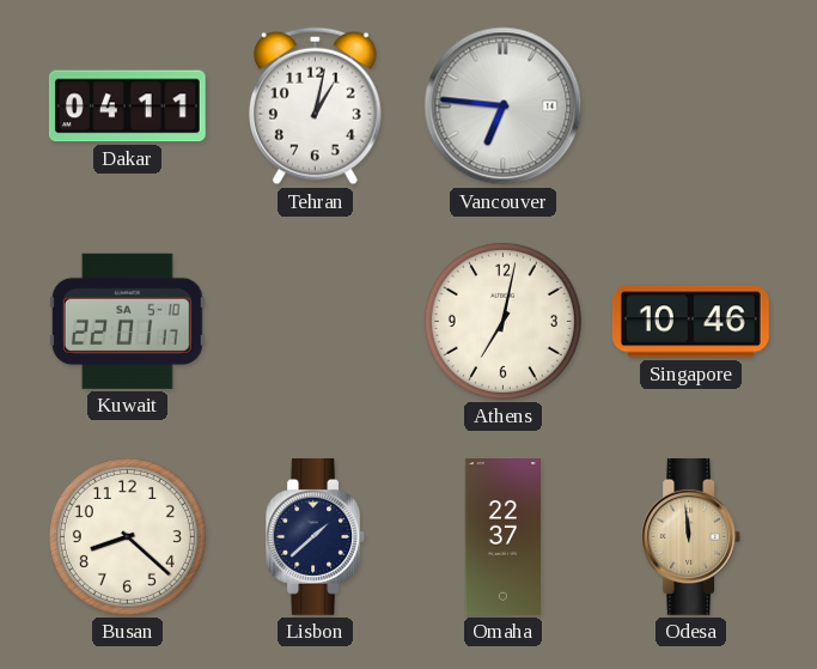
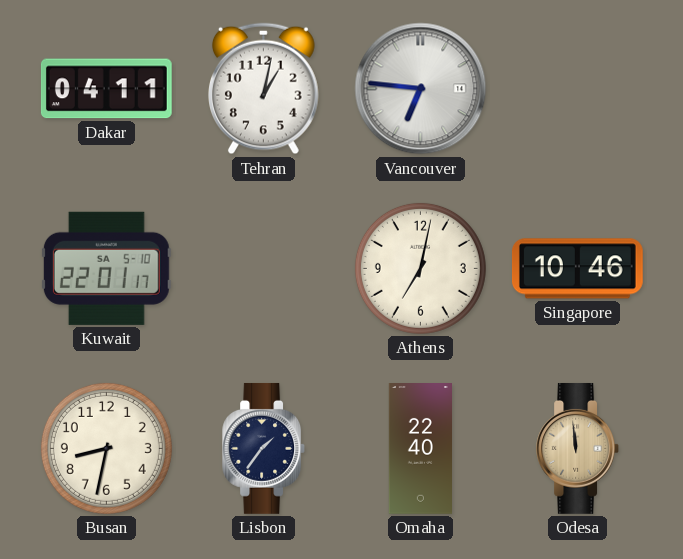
Busan: 8:22 -> 8:32
Lisbon: 1:38 -> 1:36
Omaha: 22:37 -> 22:40
